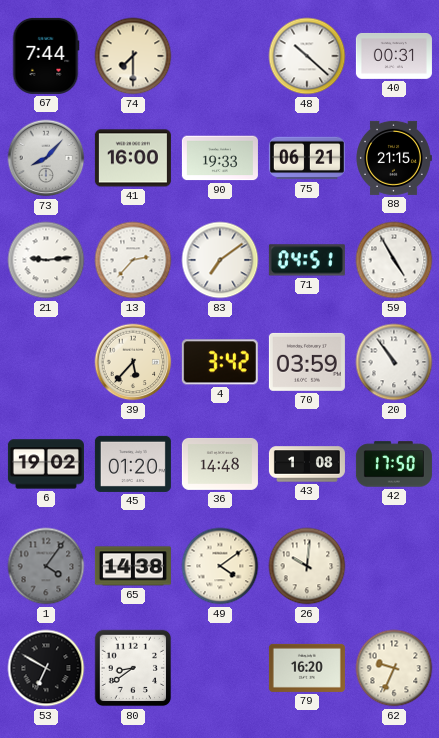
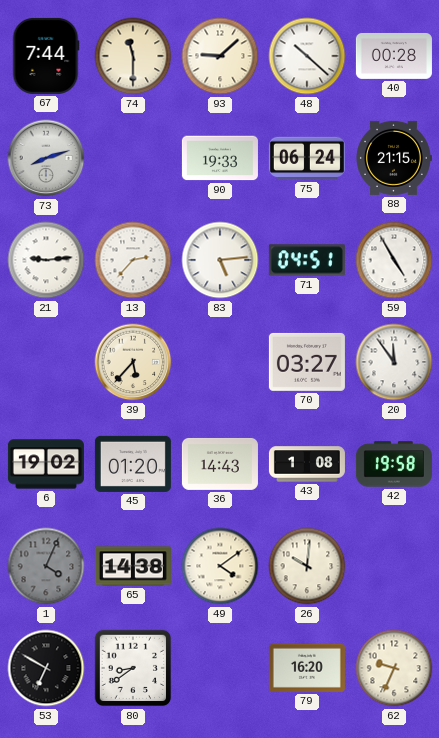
74: 7:30 -> 11:30
93: none -> 9:08
40: 00:31 -> 00:28
73: 8:07 -> 8:12
41: 16:00 -> none
75: 06:21 -> 06:24
83: 7:09 -> 5:14
4: 3:42 -> none
70: 03:59 -> 03:27
20: 10:54 -> 11:54
36: 14:48 -> 14:43
42: 17:50 -> 19:58
1: 4:06 -> 4:04
